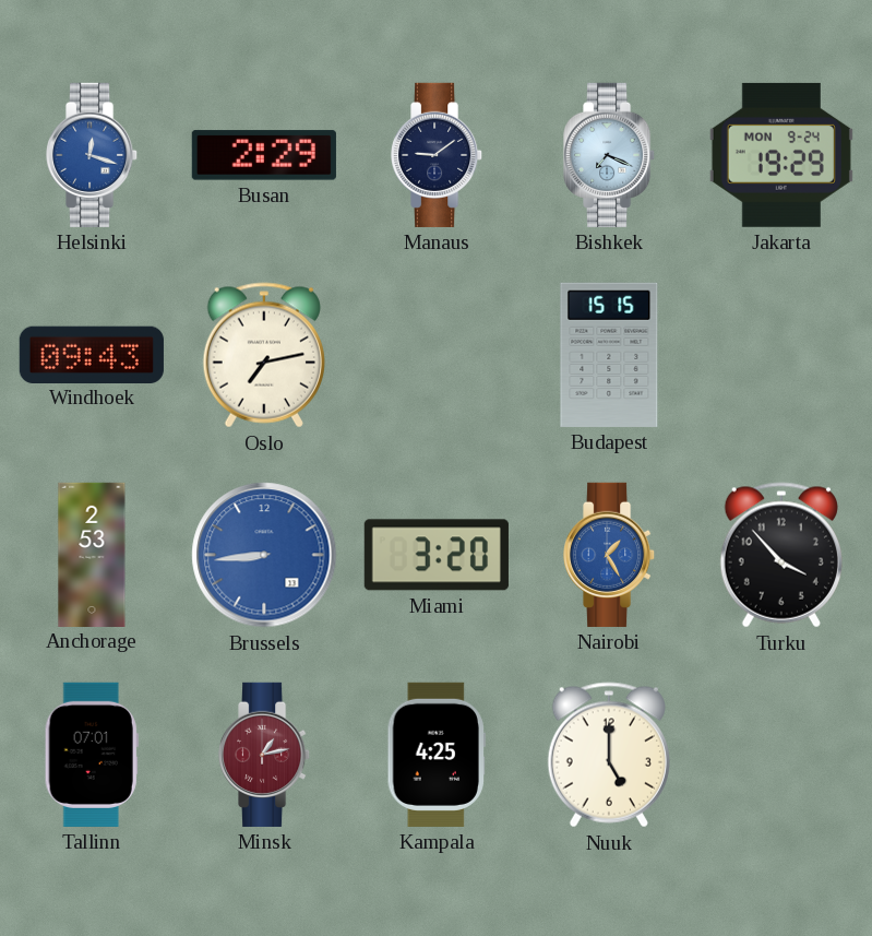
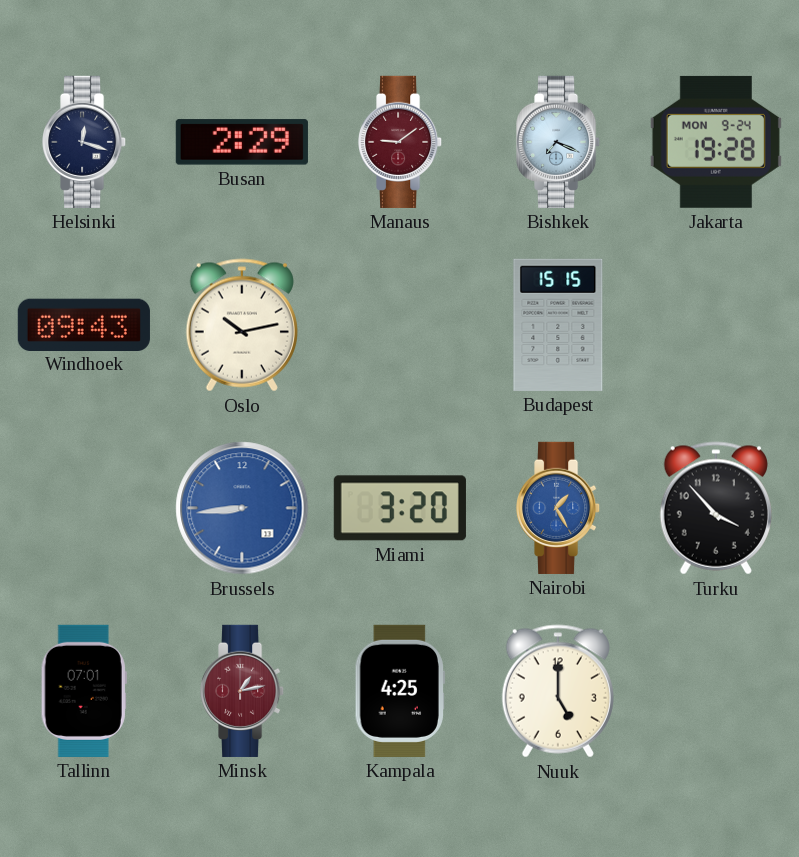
Helsinki dial: blue -> navy
Manaus dial: navy -> burgundy
Jakarta: 19:29 -> 19:28
Oslo: 7:13 -> 10:13
Anchorage: 2:53 -> none
